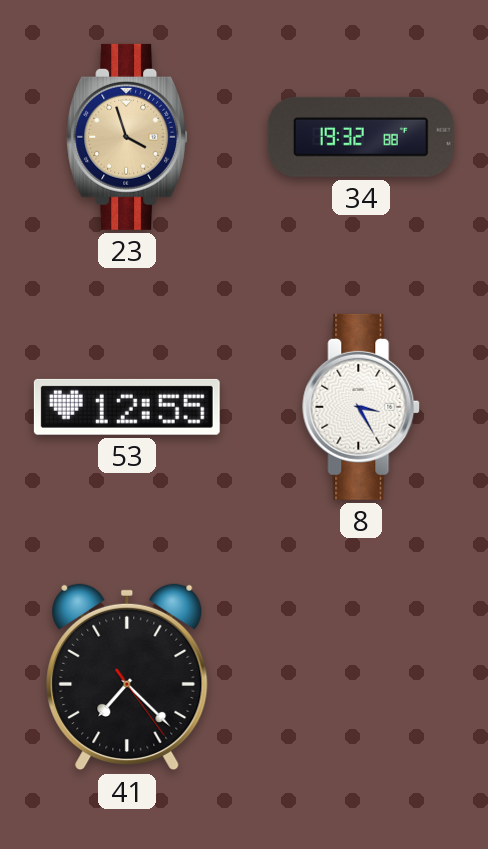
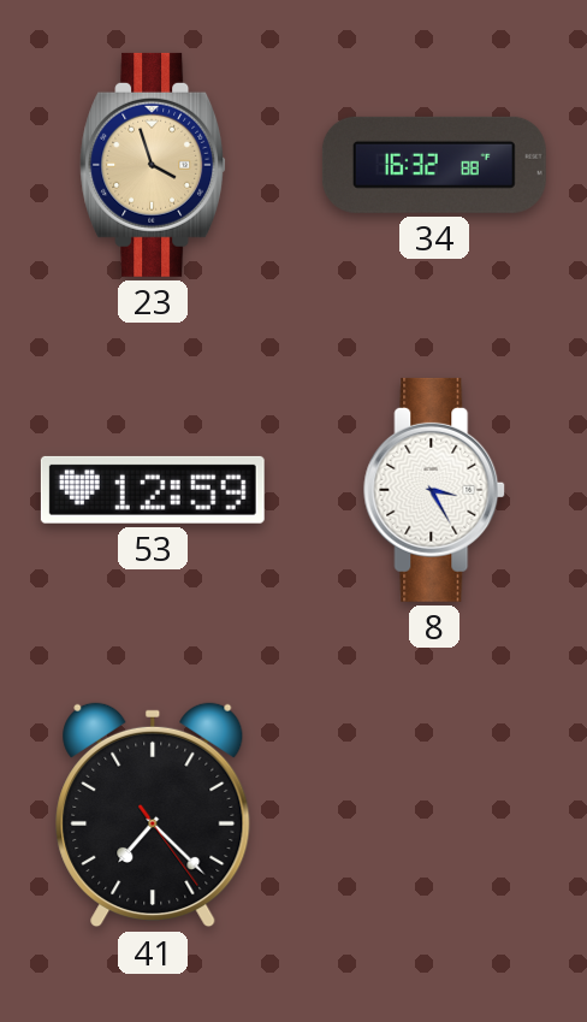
34: 19:32 -> 16:32
53: 12:55 -> 12:59
